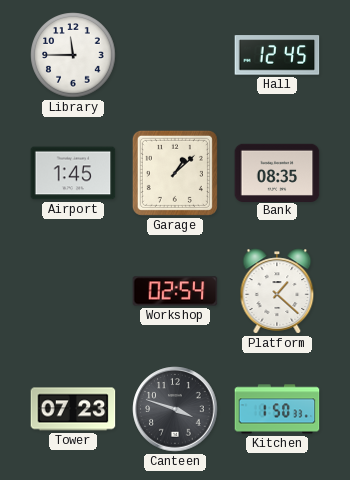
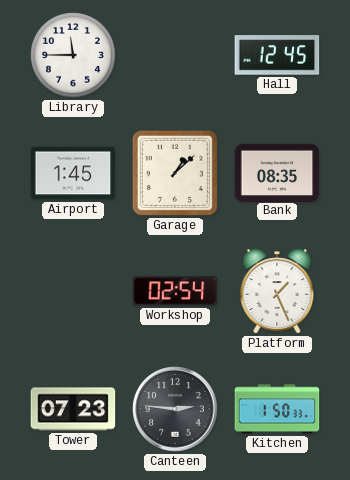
Platform: 1:22 -> 1:26
Canteen: 3:48 -> 2:46
